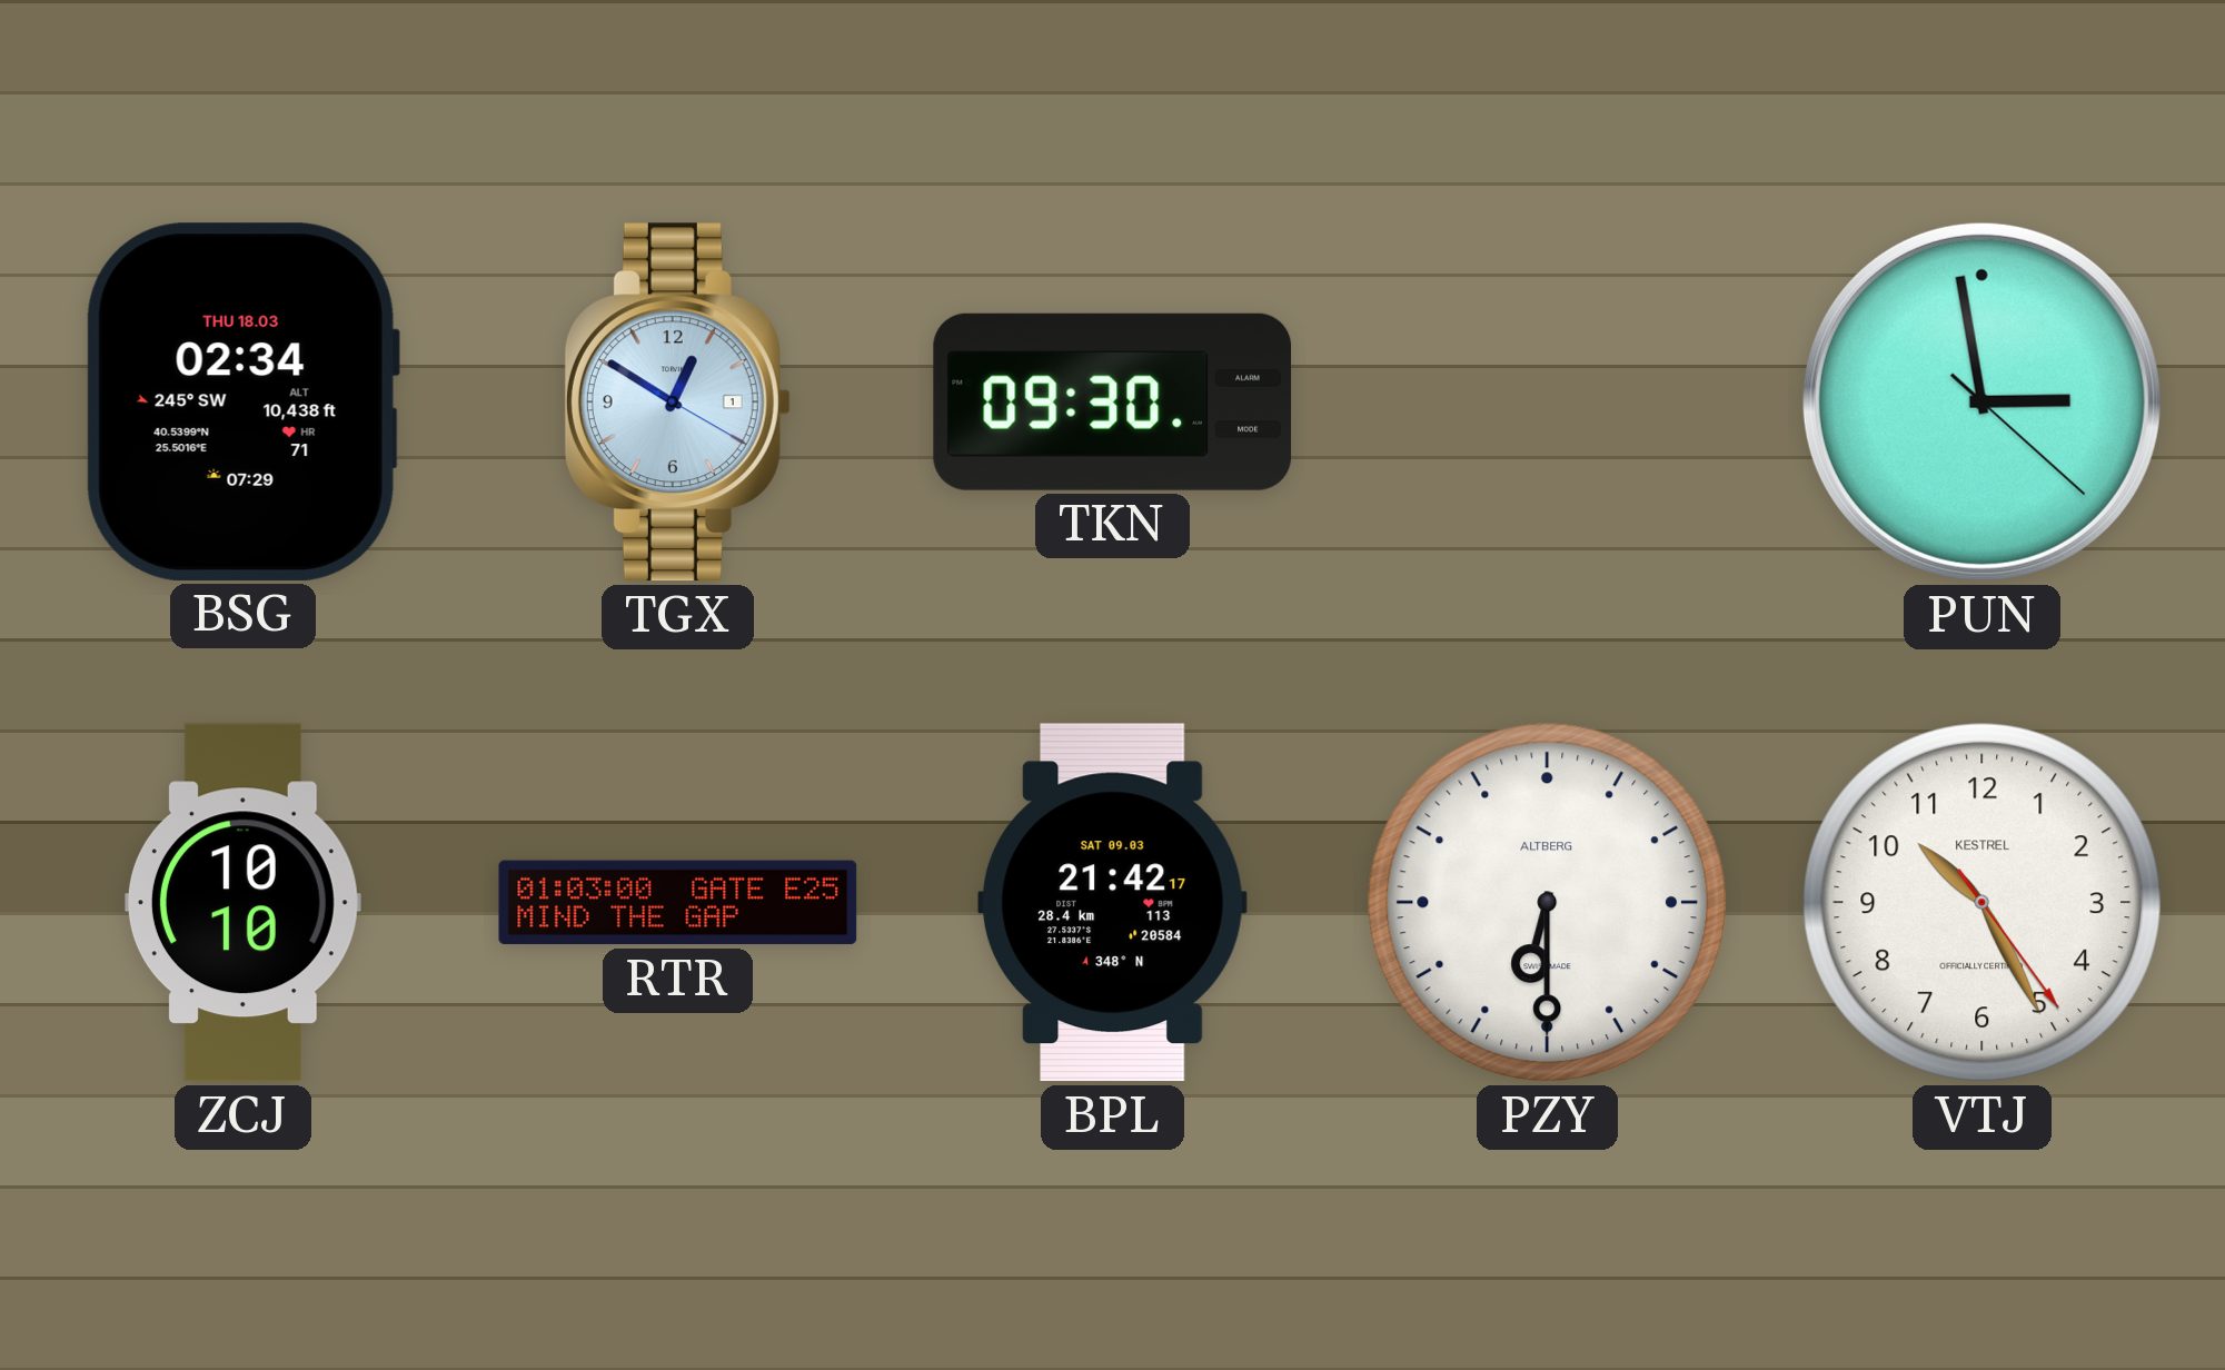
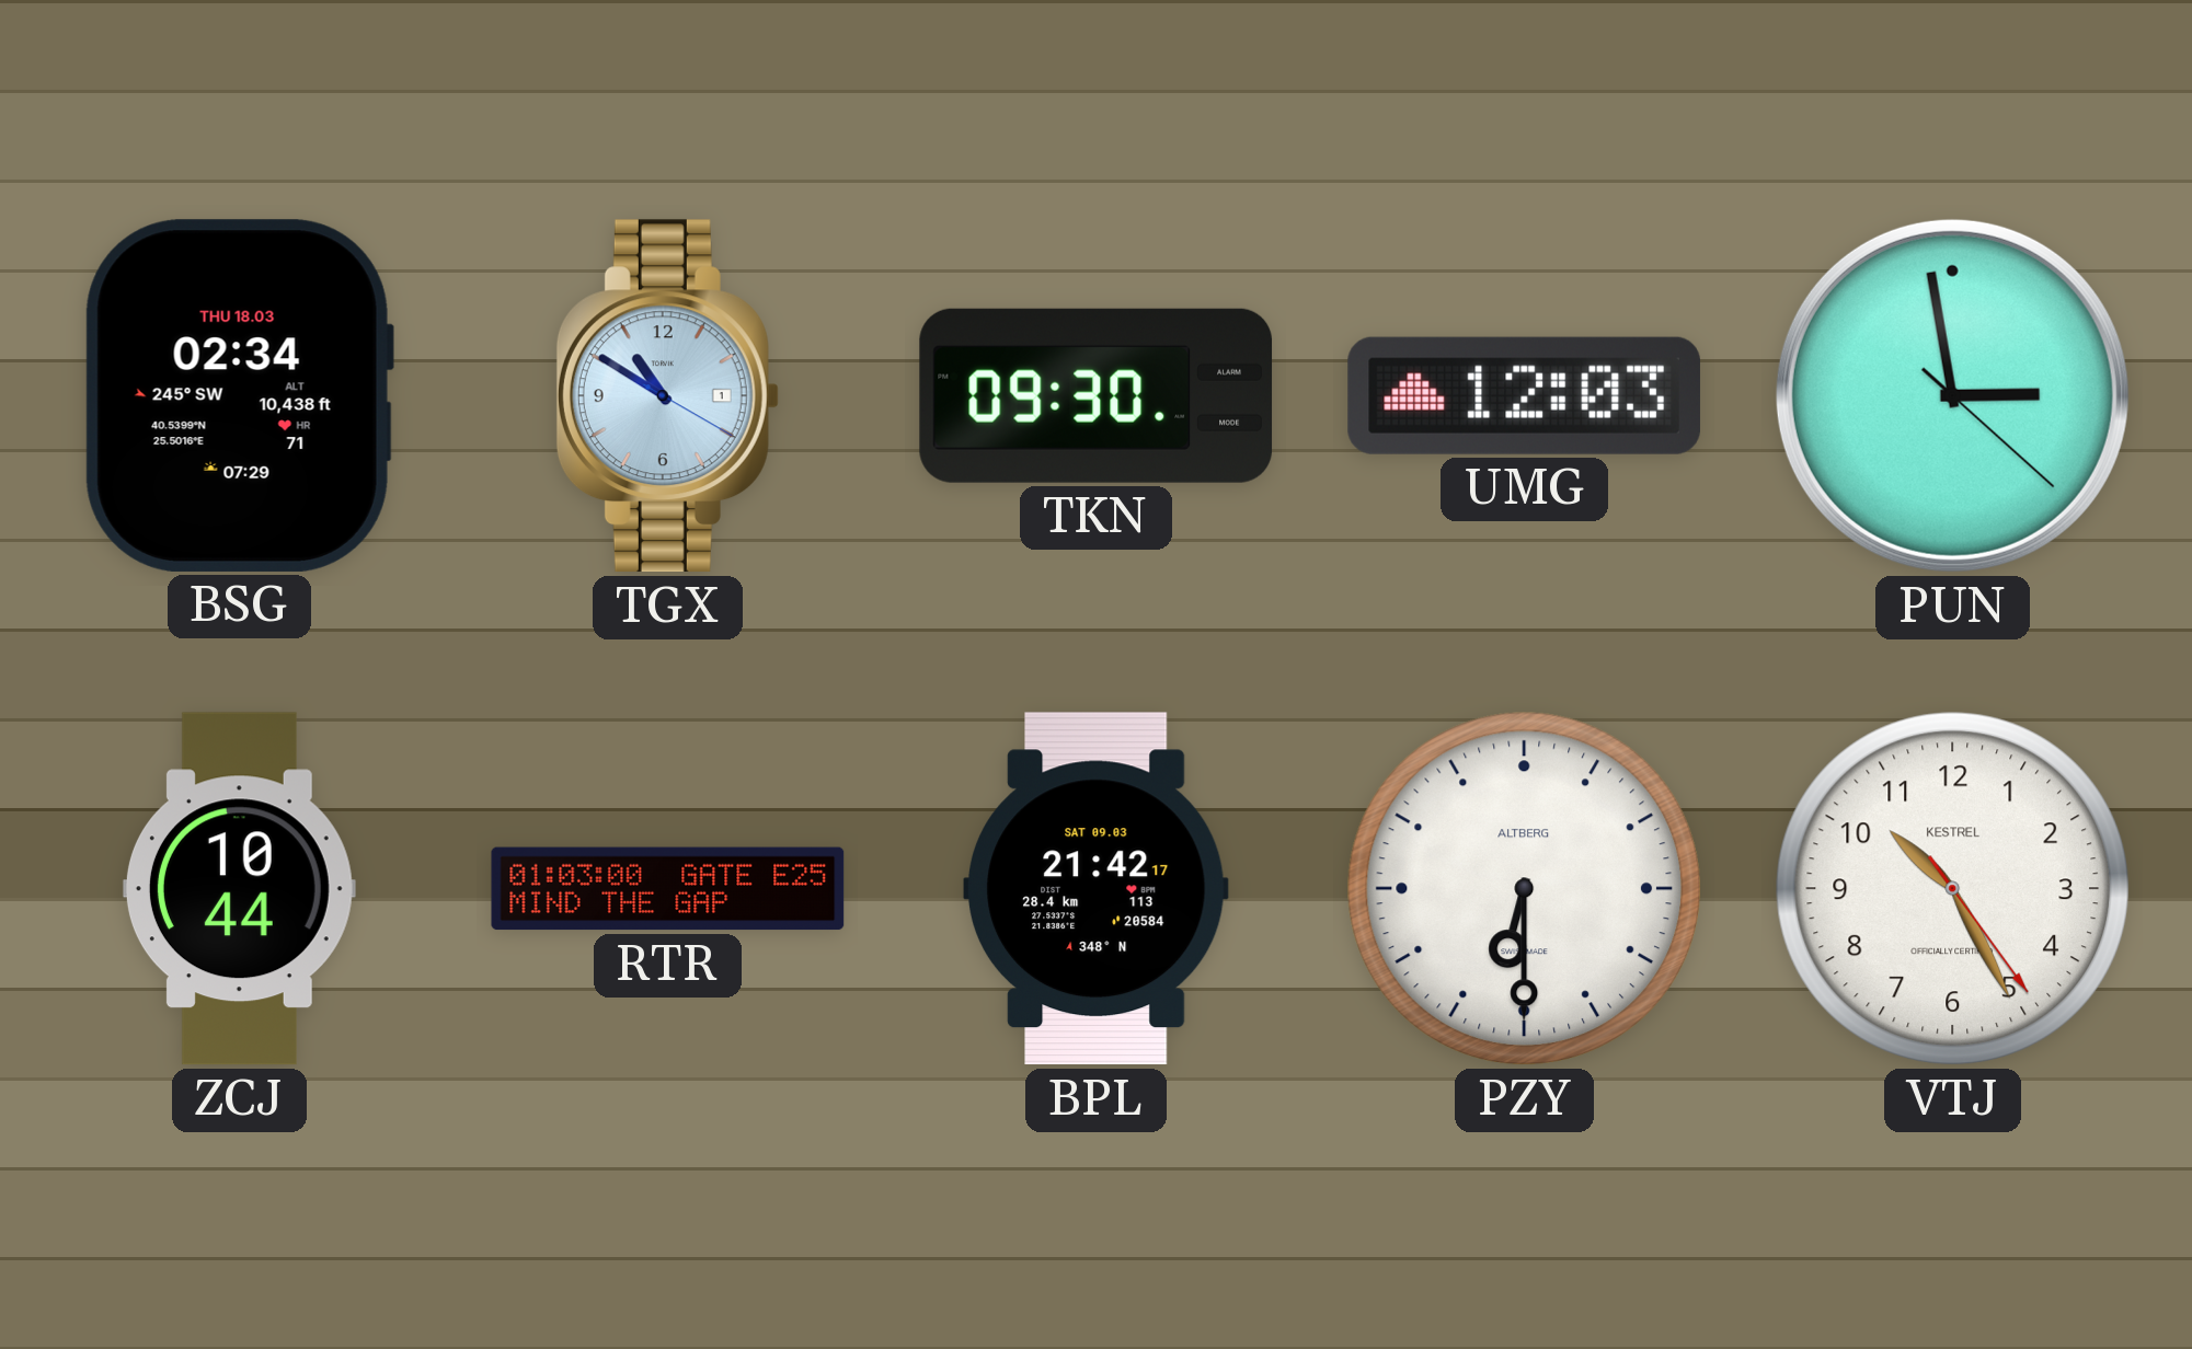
TGX: 12:50 -> 10:50
UMG: none -> 12:03
ZCJ: 10:10 -> 10:44
